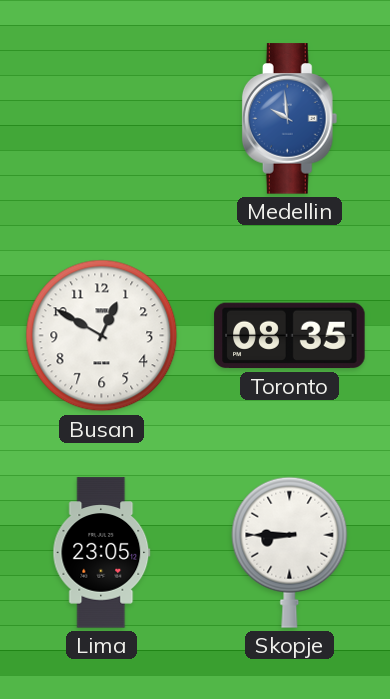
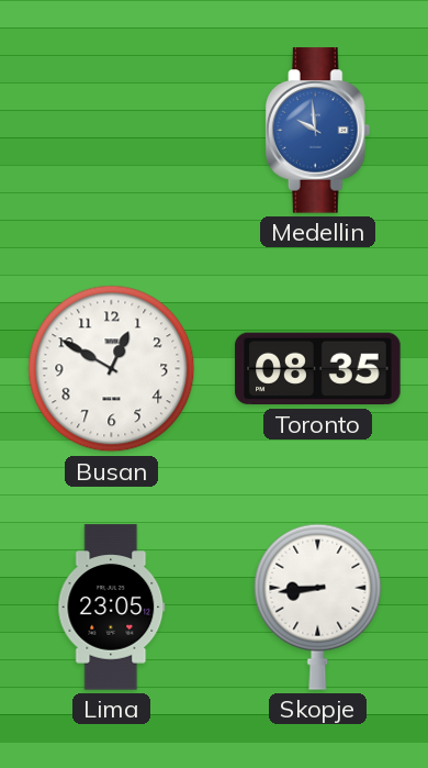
Skopje: 8:45 -> 8:44
